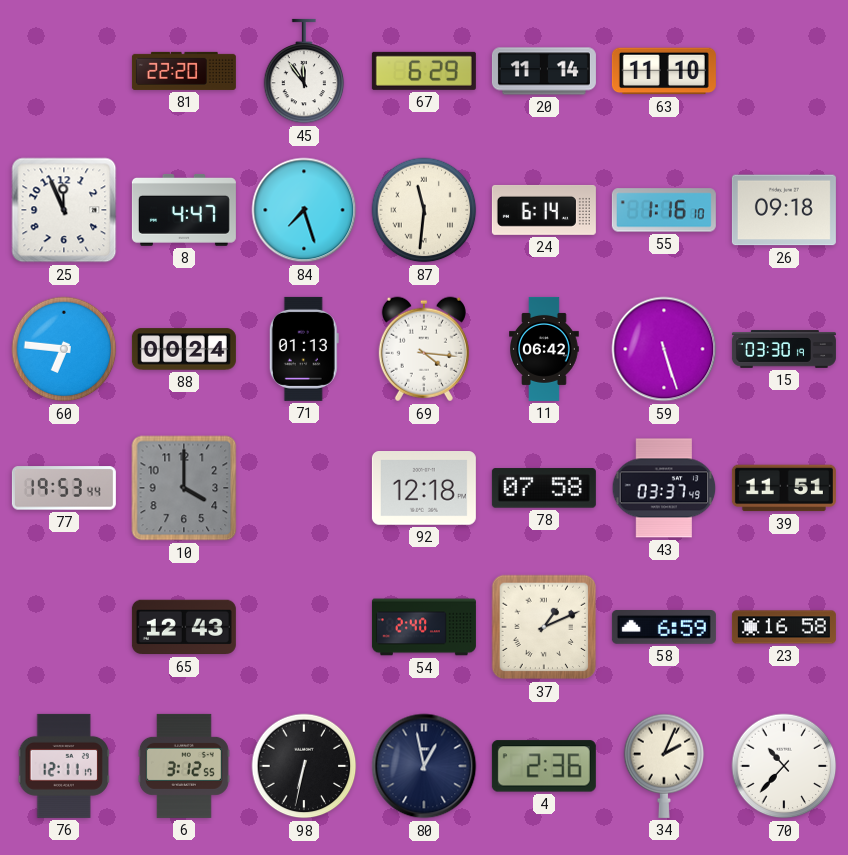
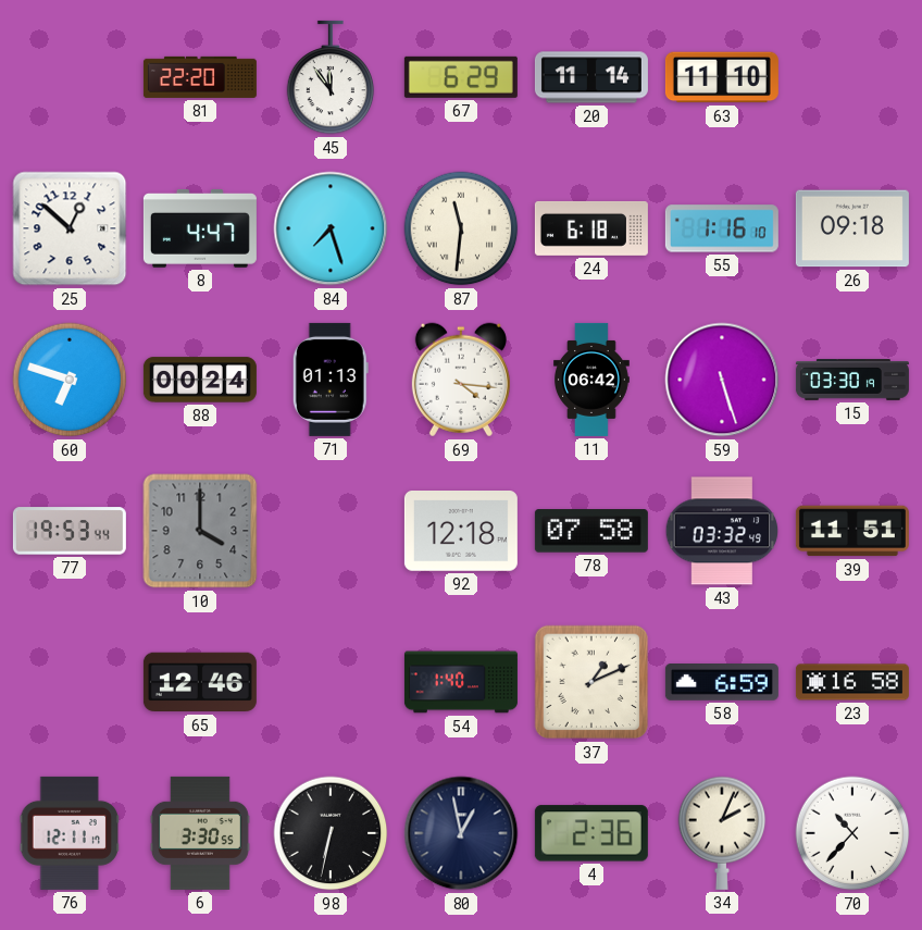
25: 11:56 -> 12:52
24: 6:14 -> 6:18
60: 6:46 -> 6:48
43: 03:37 -> 03:32
65: 12:43 -> 12:46
54: 2:40 -> 1:40
6: 3:12 -> 3:30
